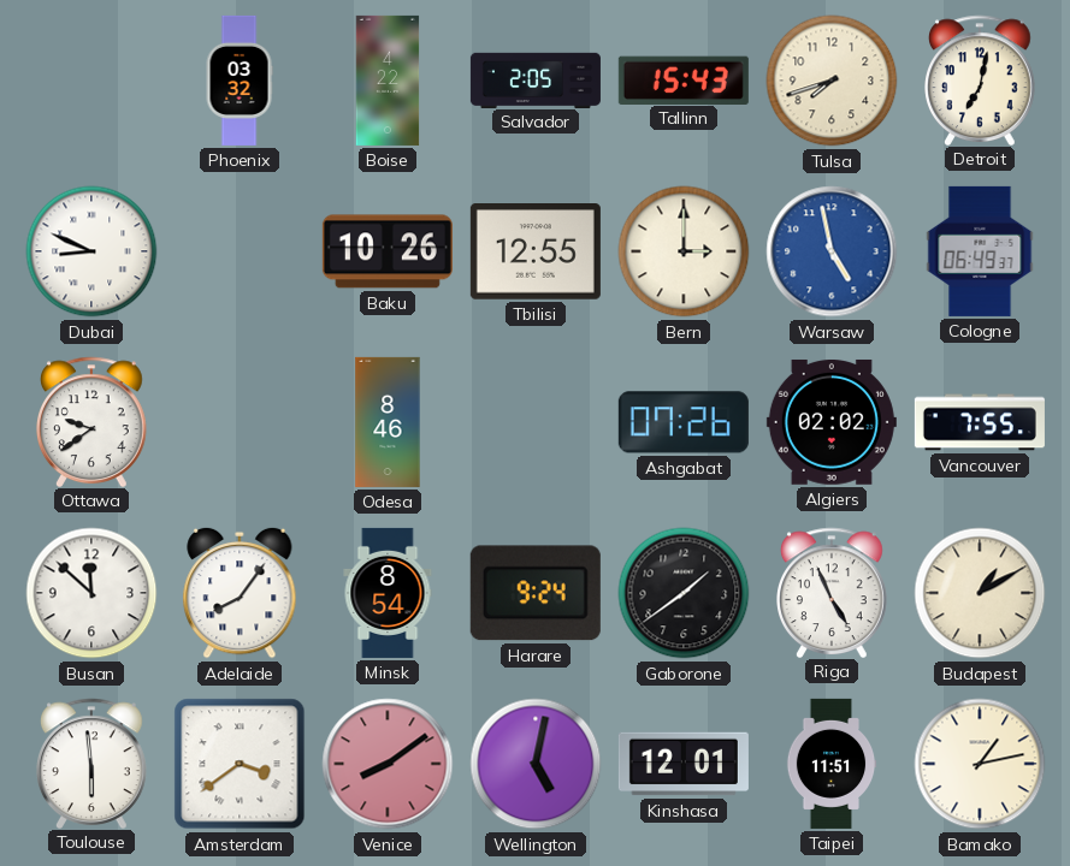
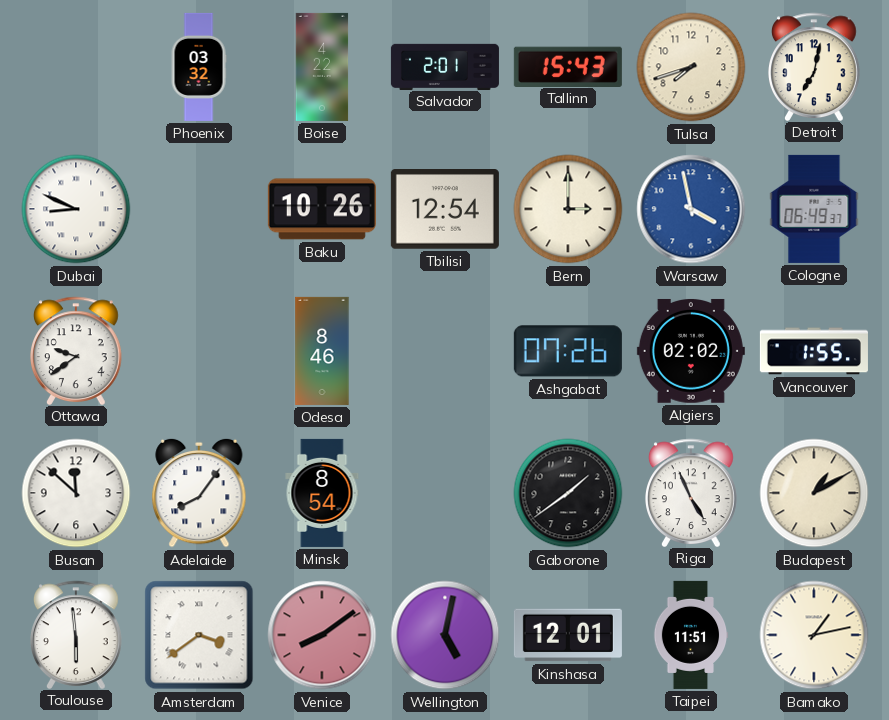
Salvador: 2:05 -> 2:01
Tbilisi: 12:55 -> 12:54
Warsaw: 4:58 -> 3:58
Vancouver: 7:55 -> 1:55
Harare: 9:24 -> none
